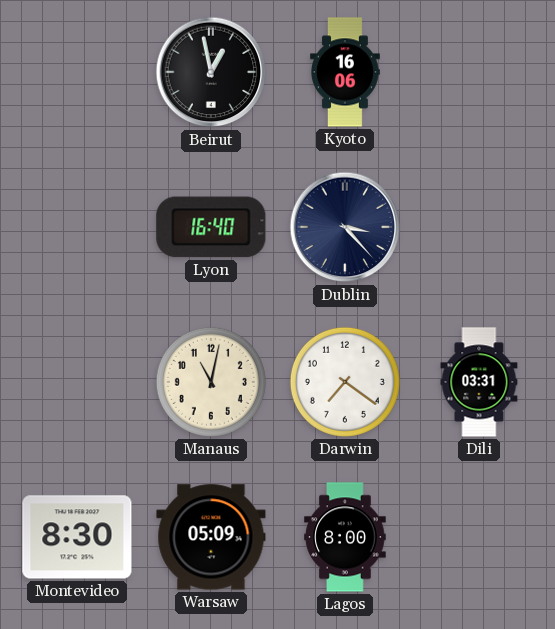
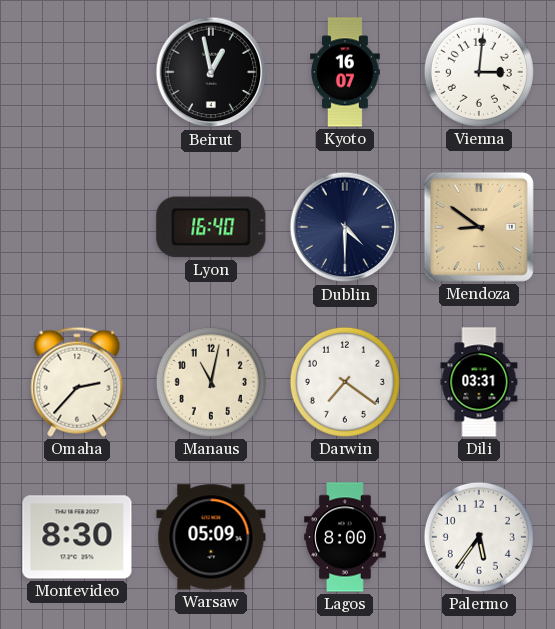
Kyoto: 16:06 -> 16:07
Vienna: none -> 3:01
Dublin: 3:23 -> 4:30
Mendoza: none -> 8:51
Omaha: none -> 2:37
Palermo: none -> 5:36
